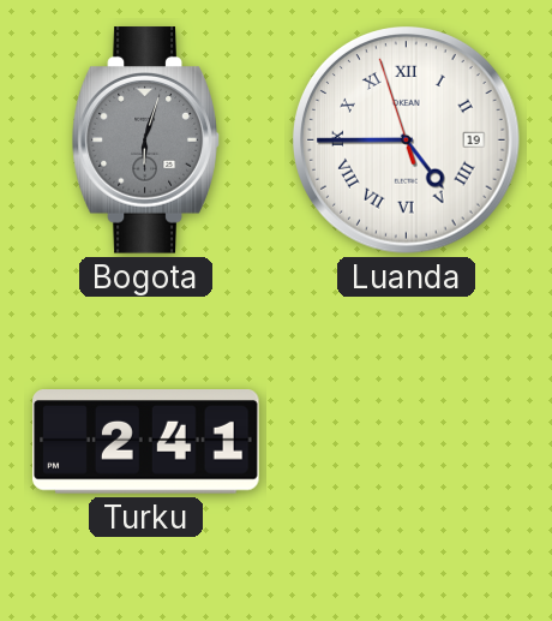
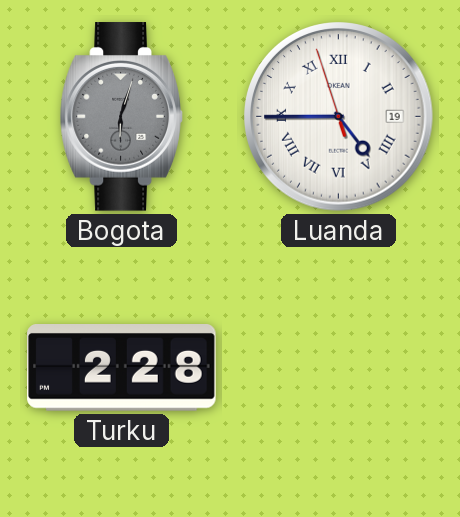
Turku: 2:41 -> 2:28
